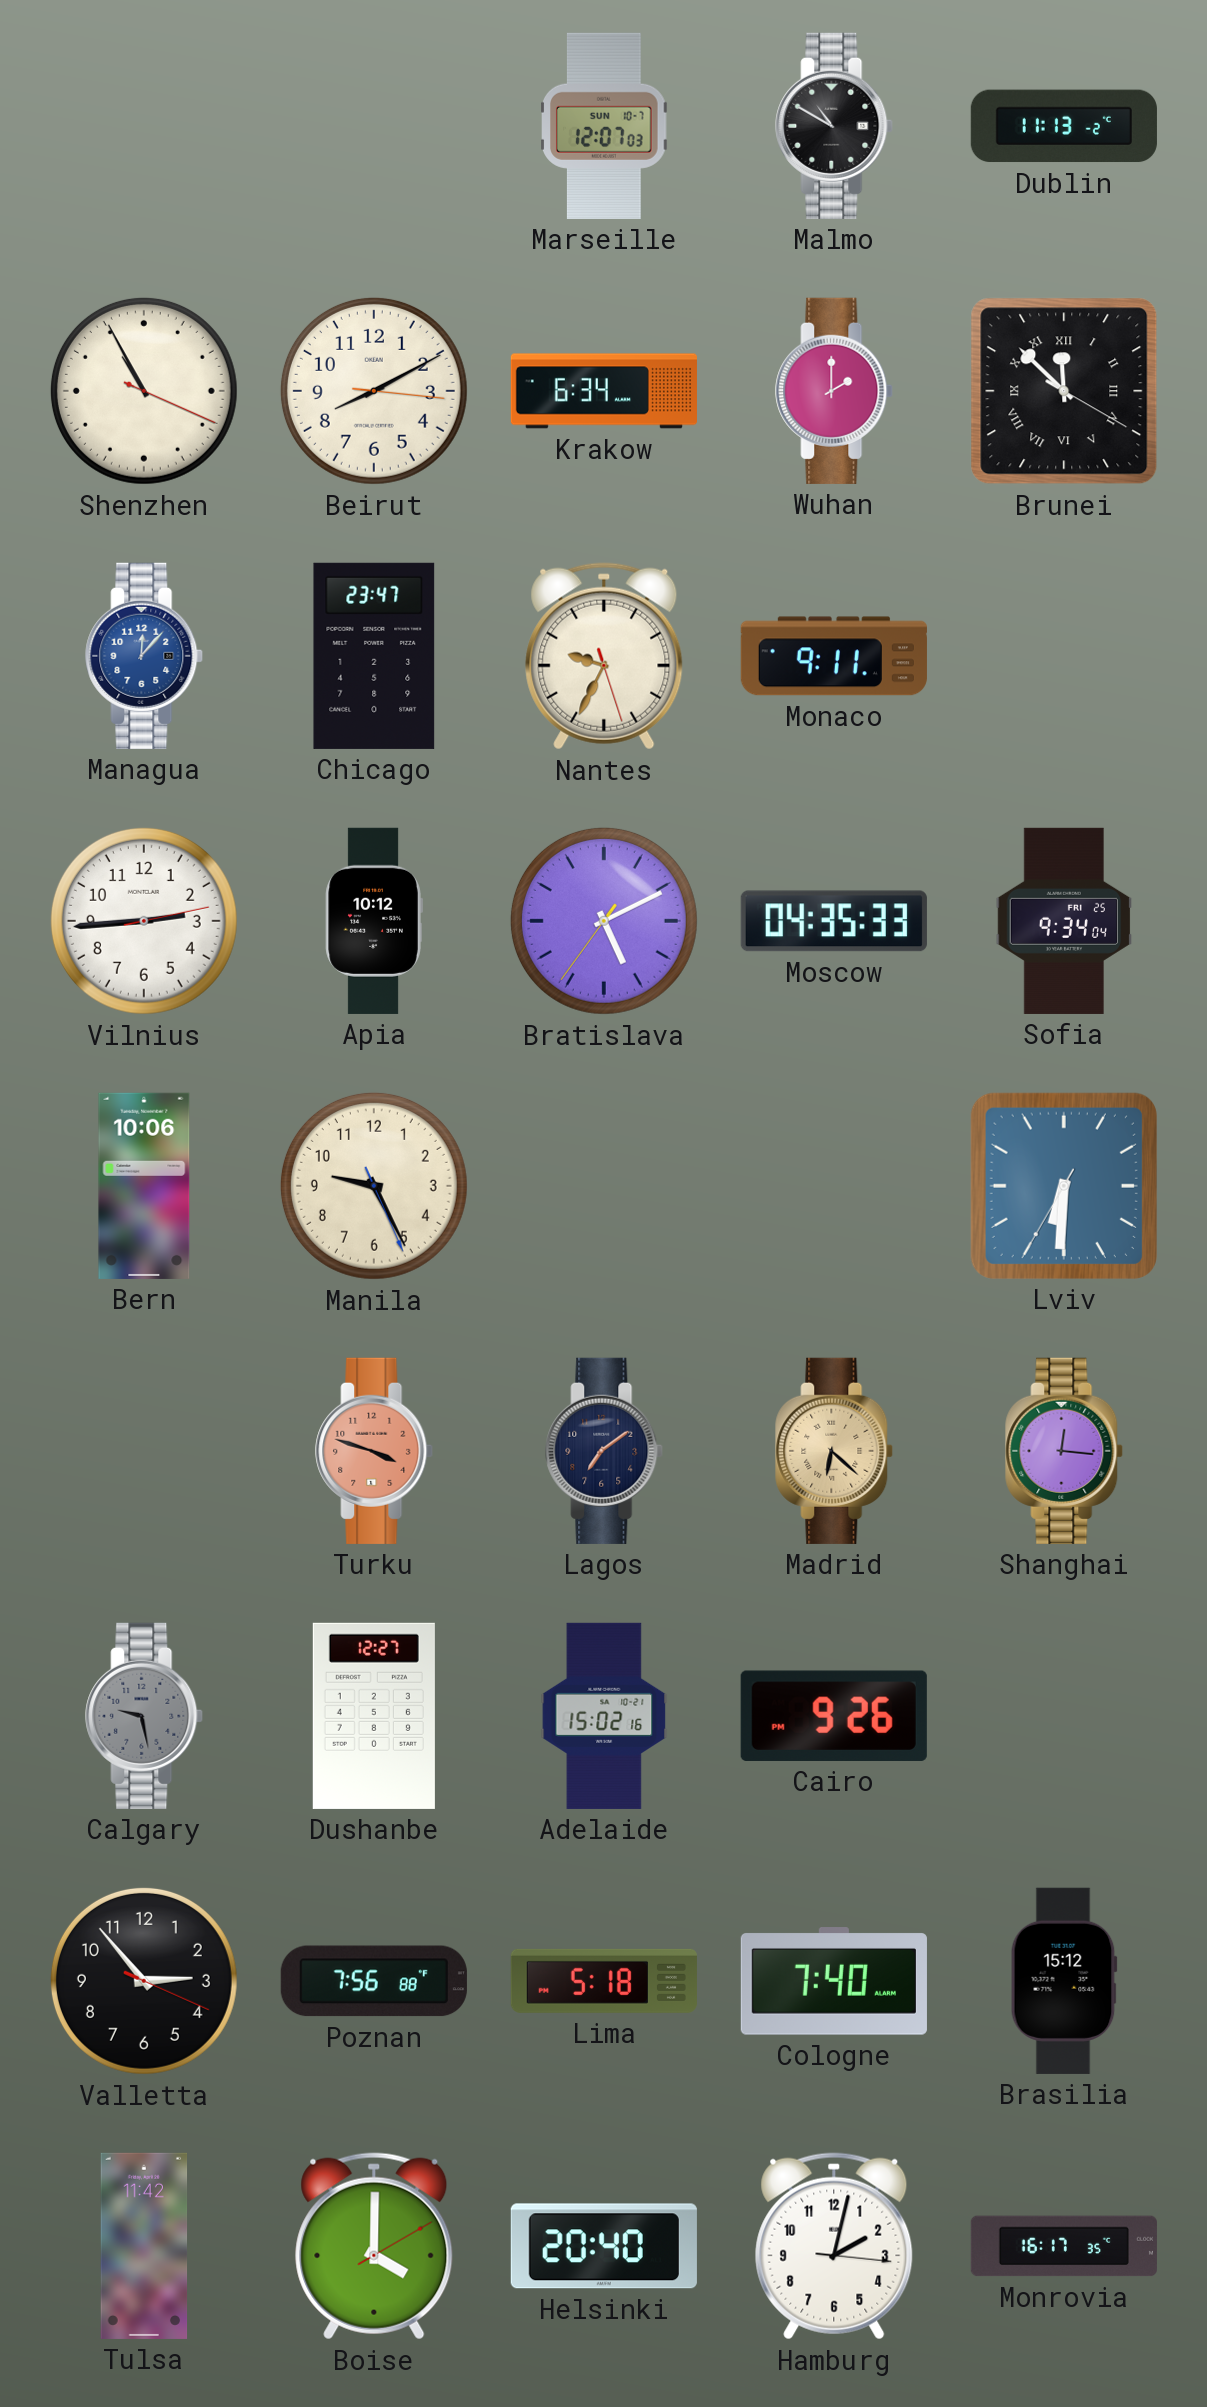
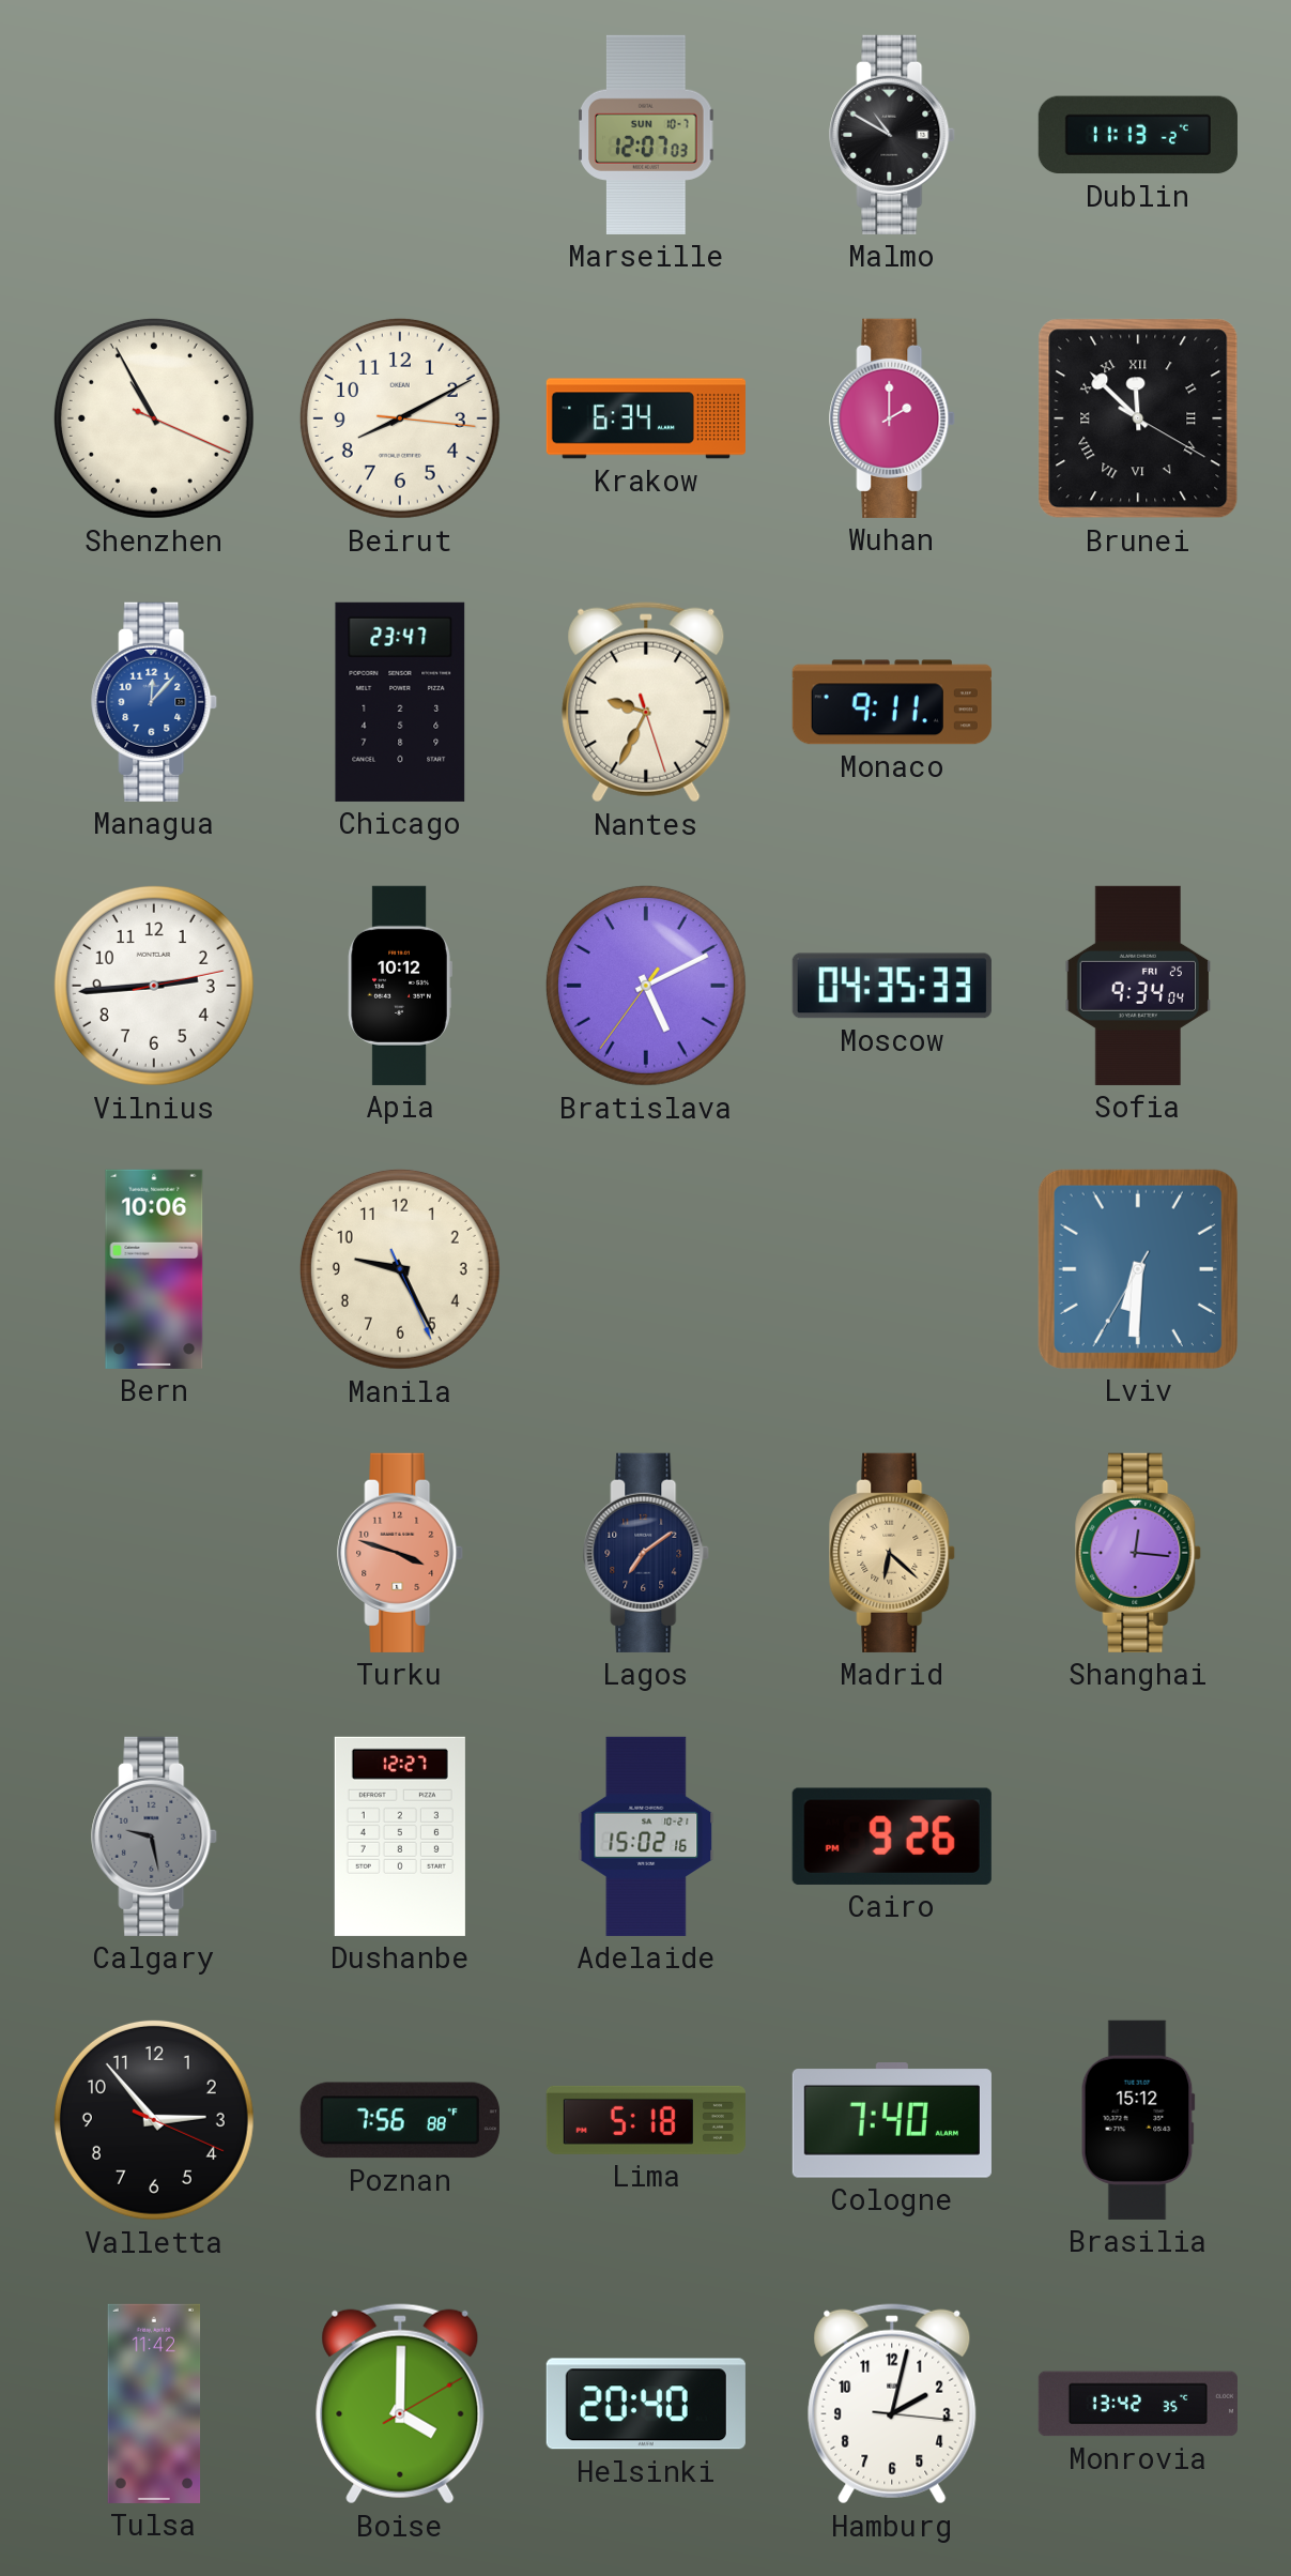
Monrovia: 16:17 -> 13:42
